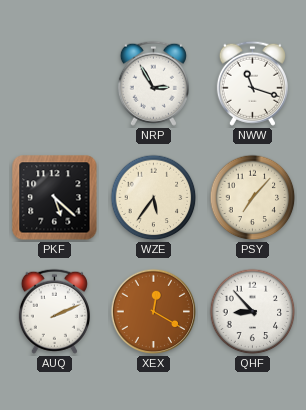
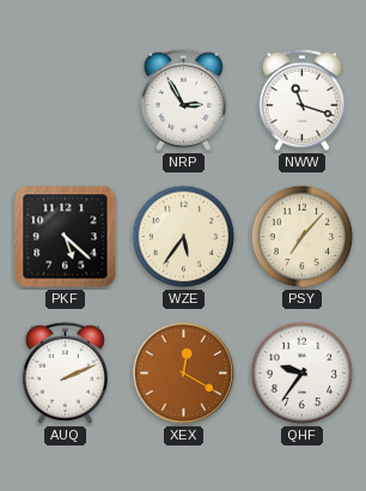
QHF: 8:53 -> 9:36
